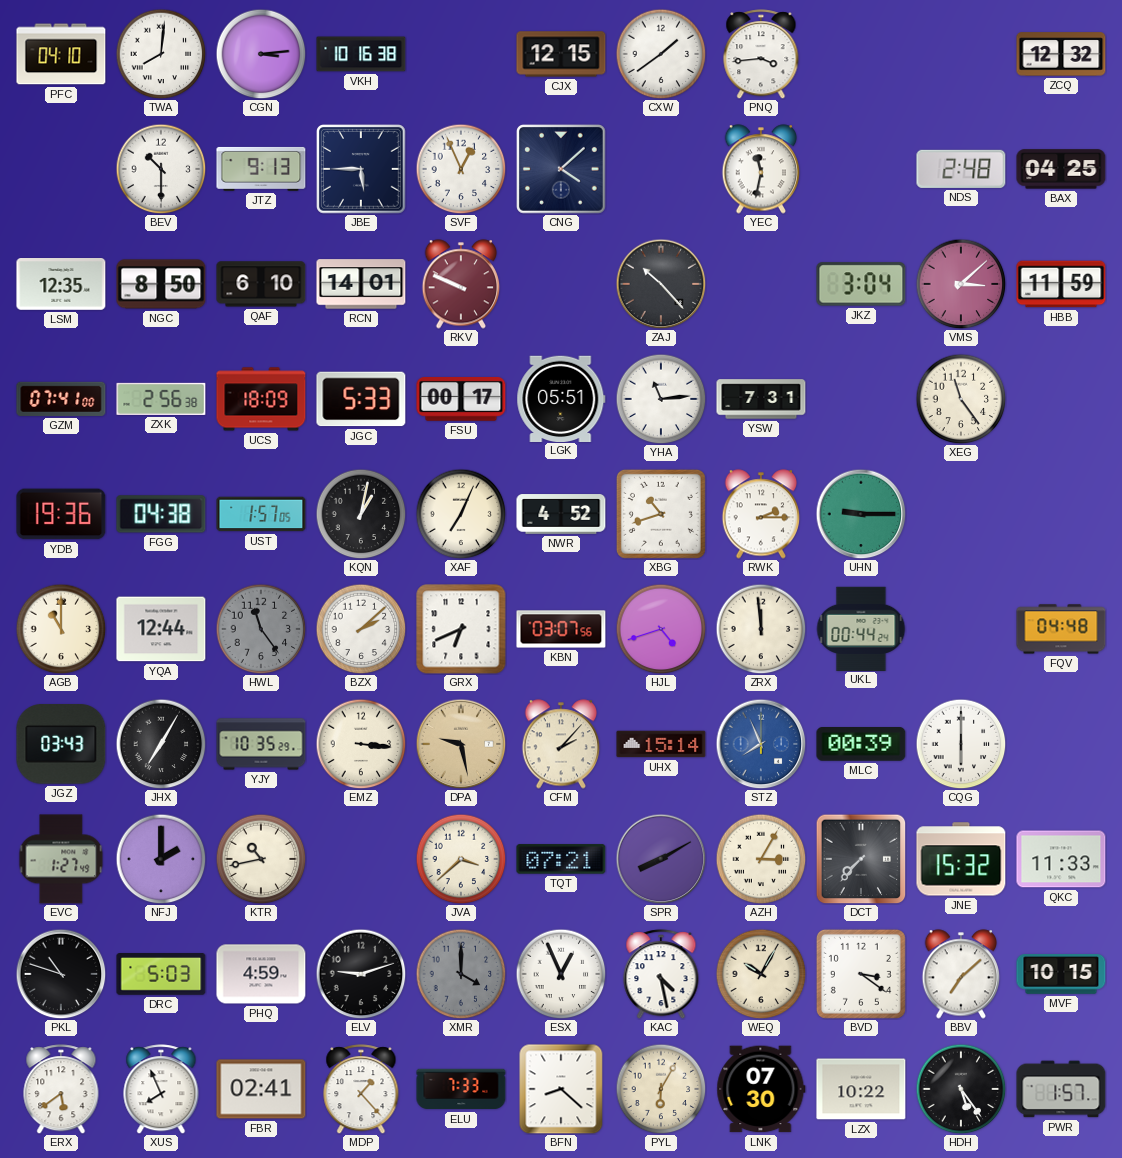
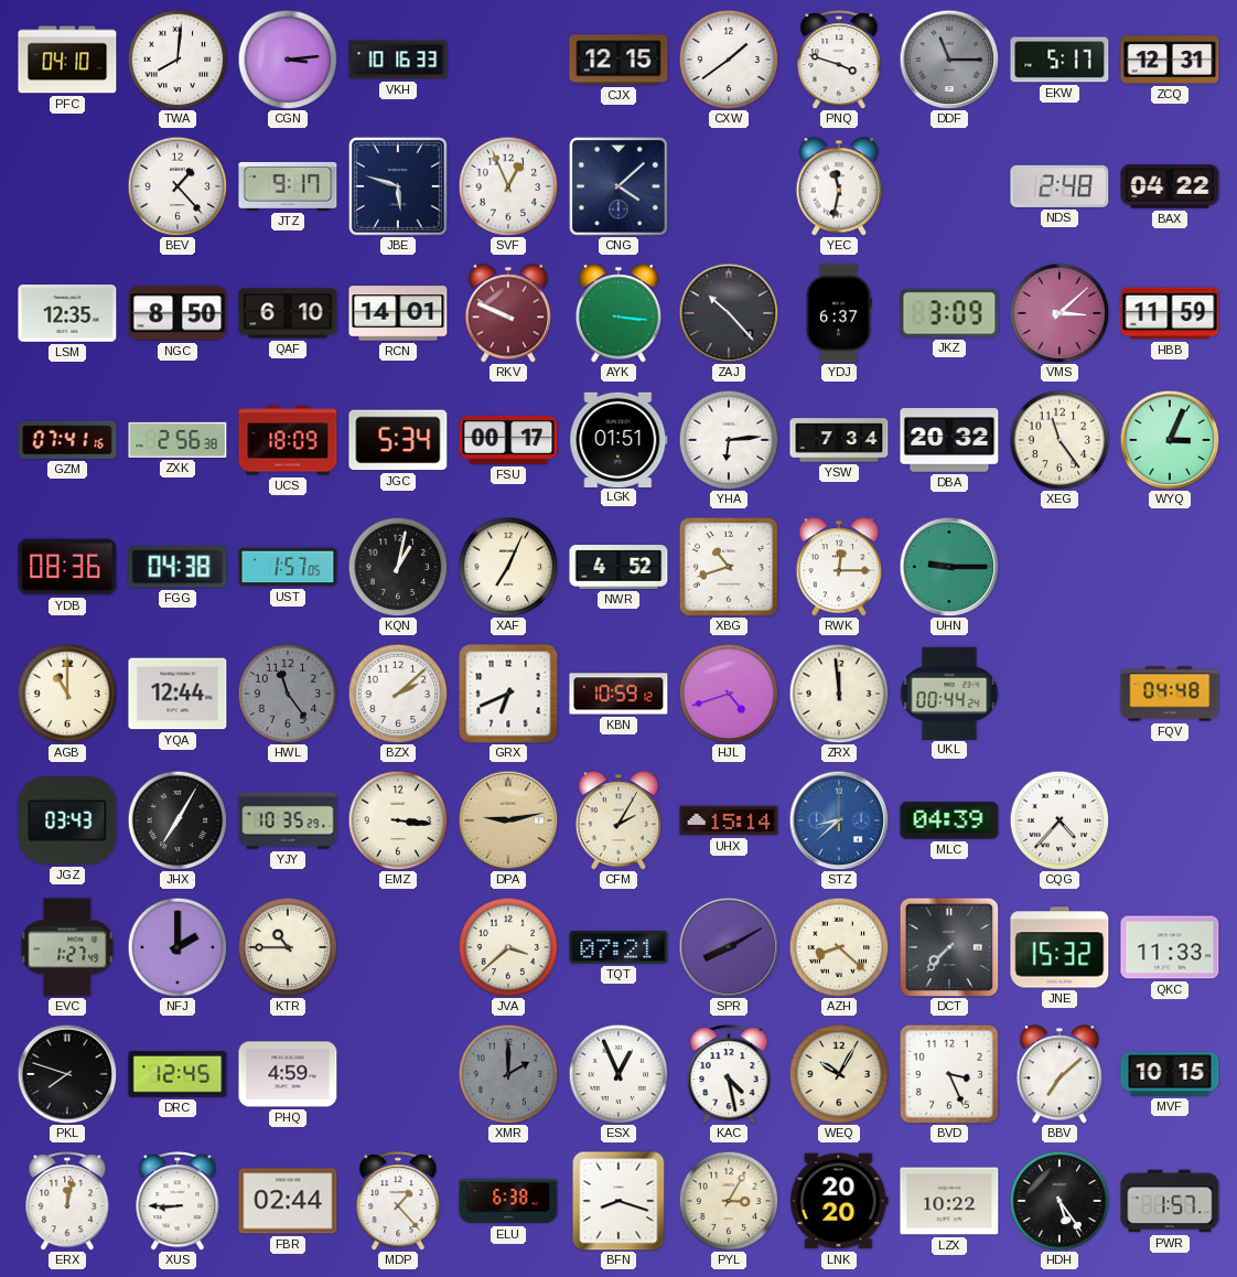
VKH: 10:16:38 -> 10:16:33
PNQ: 3:44 -> 3:48
DDF: none -> 11:15
EKW: none -> 5:17
ZCQ: 12:32 -> 12:31
BEV: 10:30 -> 1:23
JTZ: 9:13 -> 9:17
JBE: 5:45 -> 5:48
BAX: 04:25 -> 04:22
AYK: none -> 3:16
YDJ: none -> 6:37
JKZ: 3:04 -> 3:09
GZM: 07:41:00 -> 07:41:16
JGC: 5:33 -> 5:34
LGK: 05:51 -> 01:51
YHA: 11:14 -> 6:14
YSW: 7:31 -> 7:34
DBA: none -> 20:32
WYQ: none -> 3:04
YDB: 19:36 -> 08:36
RWK: 2:15 -> 12:15
KBN: 03:07 -> 10:59
DPA: 9:28 -> 9:13
CFM: 2:07 -> 2:05
STZ: 7:56 -> 8:38
MLC: 00:39 -> 04:39
CQG: 6:00 -> 4:37
KTR: 10:43 -> 10:45
AZH: 3:05 -> 8:22
PKL: 10:48 -> 7:48
DRC: 5:03 -> 12:45
ELV: 9:12 -> none
XMR: 4:00 -> 2:00
BVD: 3:21 -> 3:26
ERX: 5:39 -> 12:02
XUS: 7:56 -> 8:45
FBR: 02:41 -> 02:44
ELU: 7:33 -> 6:38
BFN: 8:22 -> 8:18
PYL: 6:05 -> 3:05
LNK: 07:30 -> 20:20
